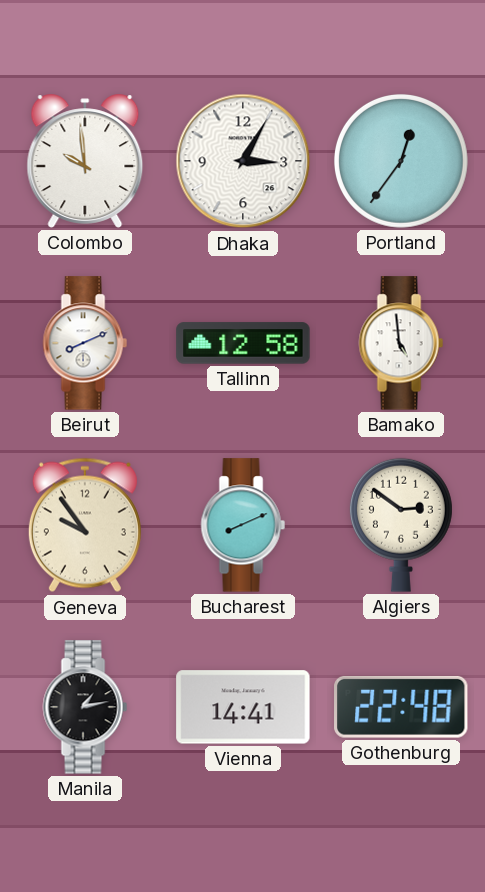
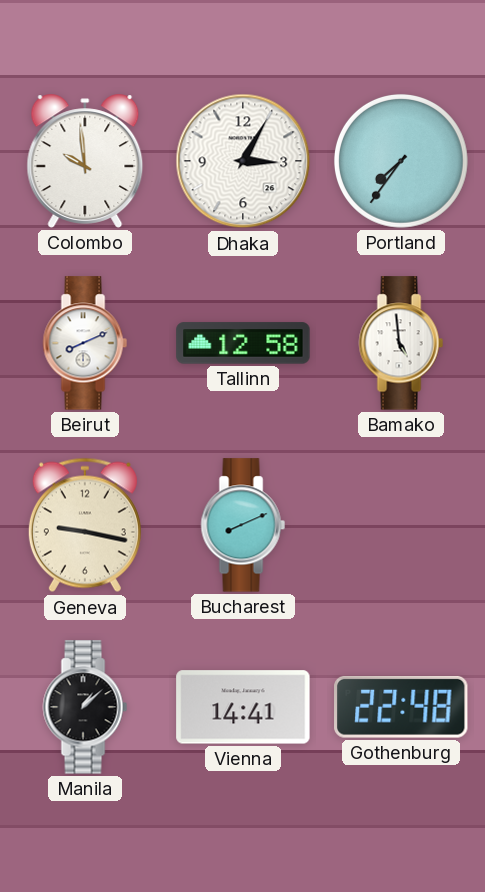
Portland: 12:36 -> 7:36
Geneva: 9:54 -> 9:17
Algiers: 2:51 -> none
Manila: 1:13 -> 1:08
